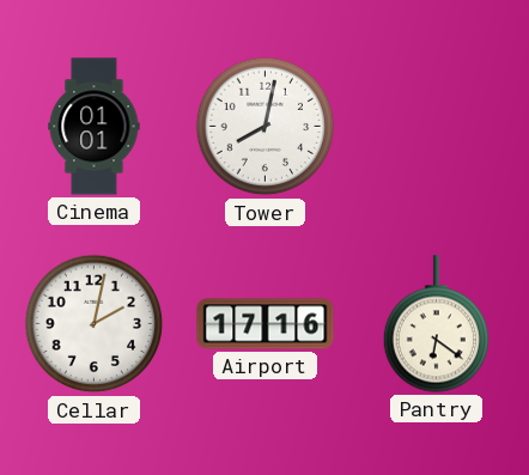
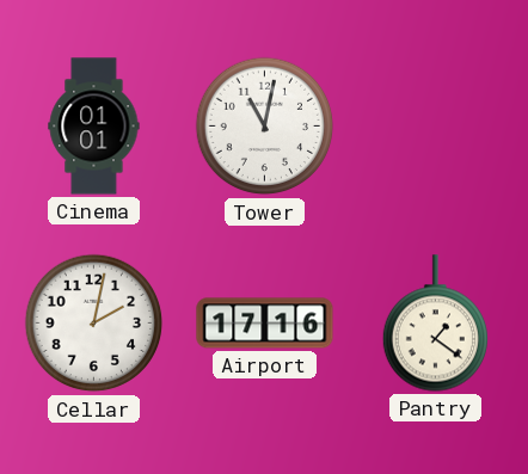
Tower: 8:02 -> 11:02
Pantry: 6:21 -> 1:21
